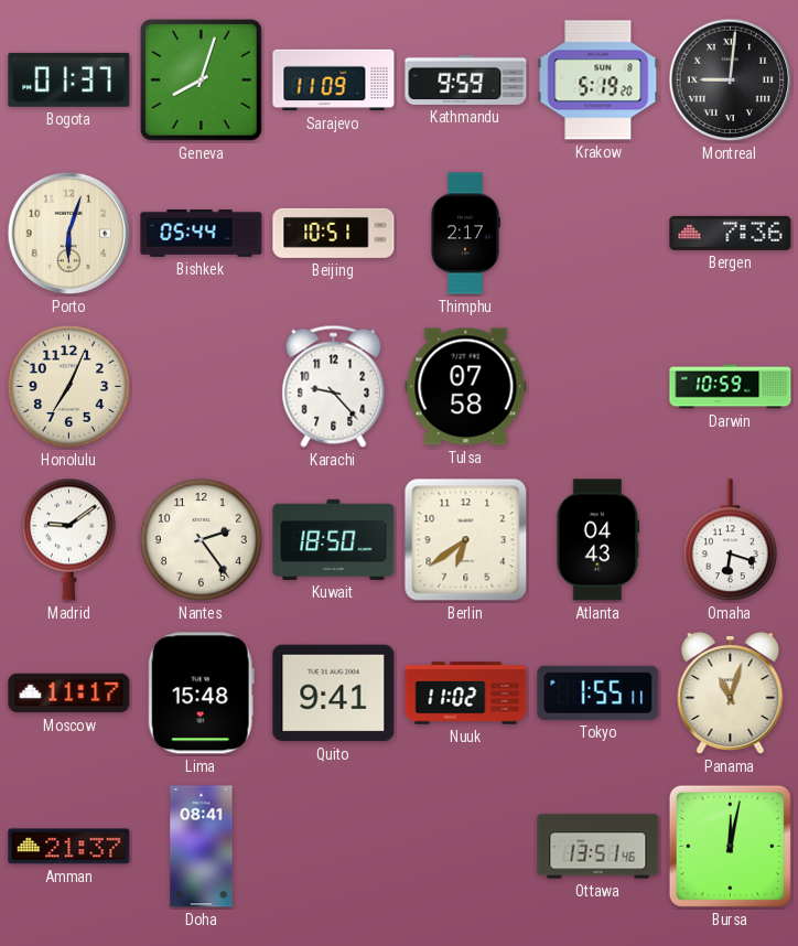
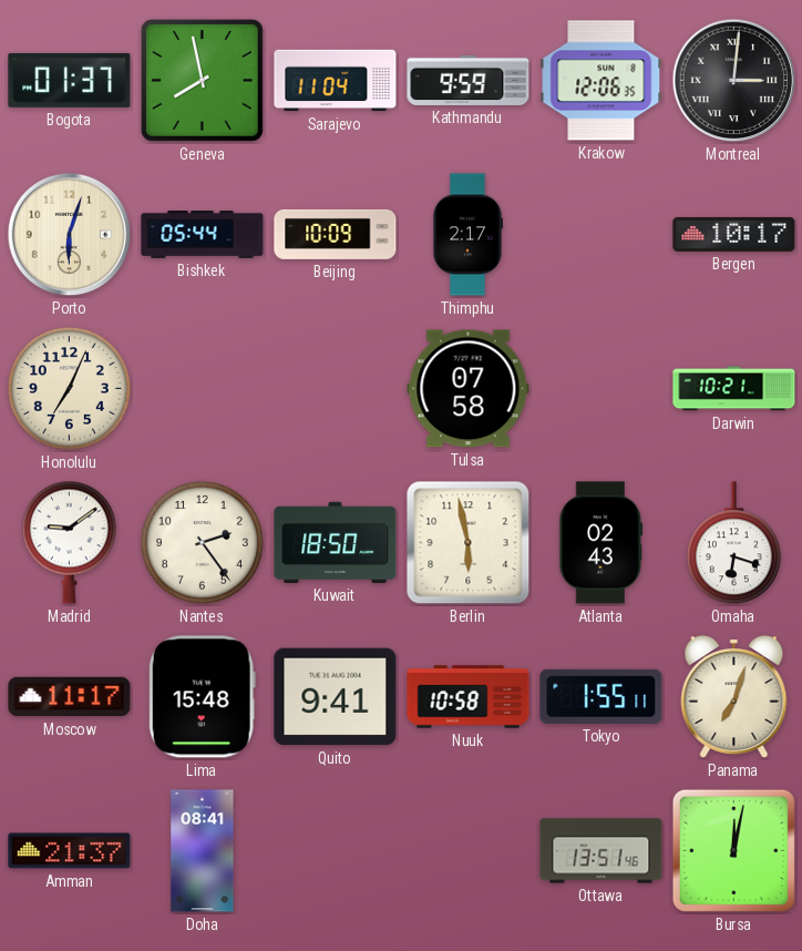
Geneva: 8:03 -> 7:58
Sarajevo: 11:09 -> 11:04
Krakow: 5:19 -> 12:06
Montreal: 9:01 -> 3:01
Beijing: 10:51 -> 10:09
Bergen: 7:36 -> 10:17
Karachi: 9:23 -> none
Darwin: 10:59 -> 10:21
Berlin: 6:39 -> 5:58
Atlanta: 04:43 -> 02:43
Nuuk: 11:02 -> 10:58
Panama: 11:03 -> 7:03
